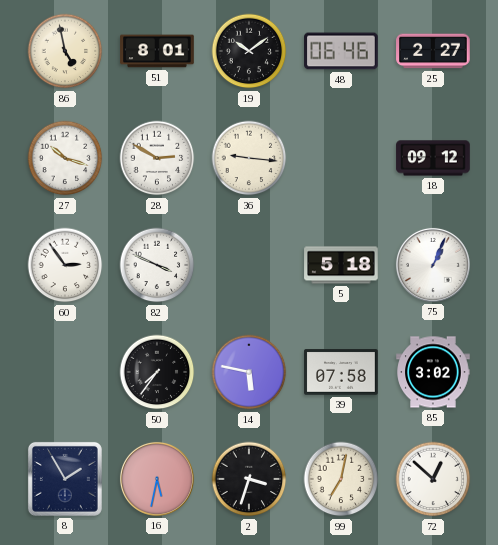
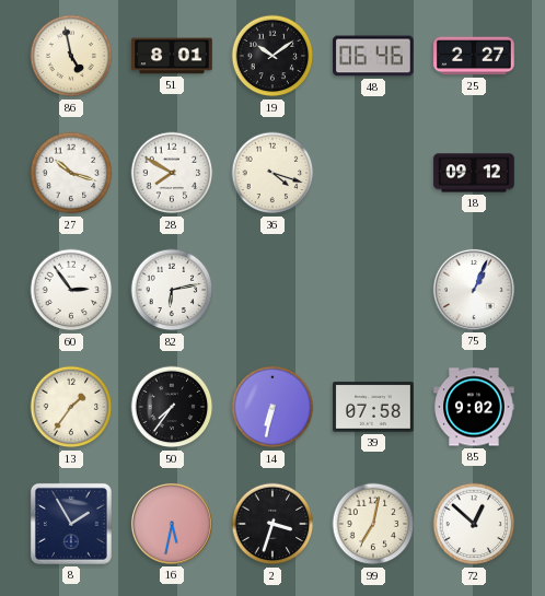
28: 2:50 -> 7:50
36: 9:16 -> 4:18
82: 3:49 -> 6:13
5: 5:18 -> none
13: none -> 1:36
14: 5:47 -> 6:32
85: 3:02 -> 9:02
